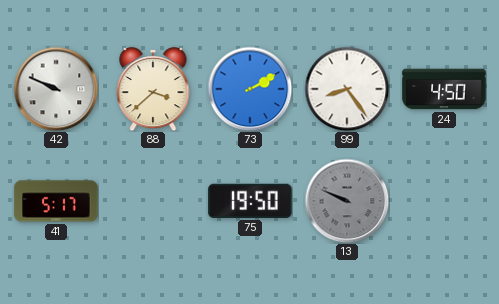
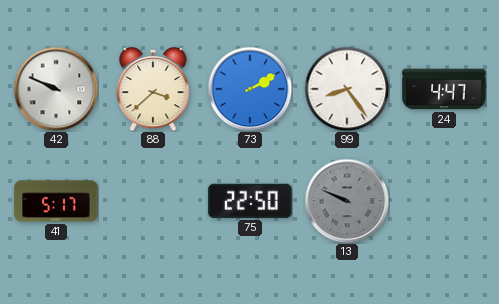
24: 4:50 -> 4:47
75: 19:50 -> 22:50
